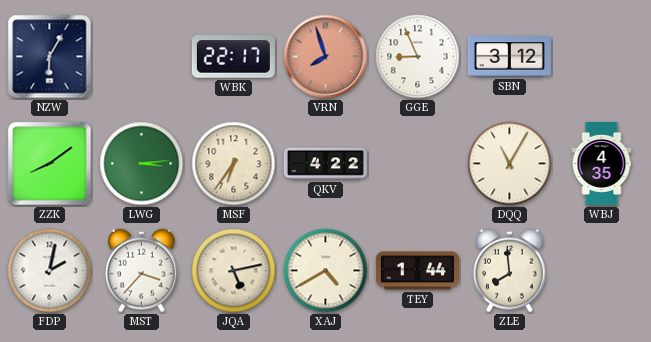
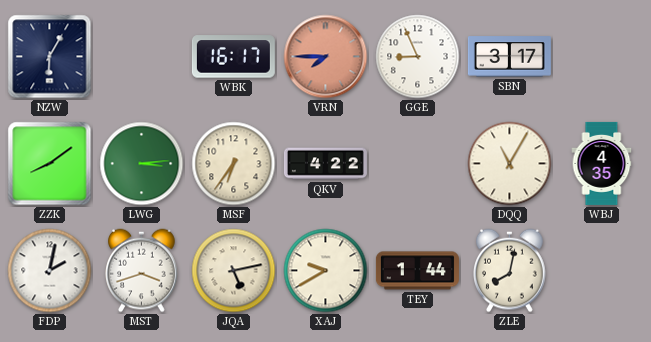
WBK: 22:17 -> 16:17
VRN: 7:57 -> 7:45
SBN: 3:12 -> 3:17
MST: 3:37 -> 3:42
XAJ: 4:40 -> 9:40
ZLE: 7:59 -> 8:02
